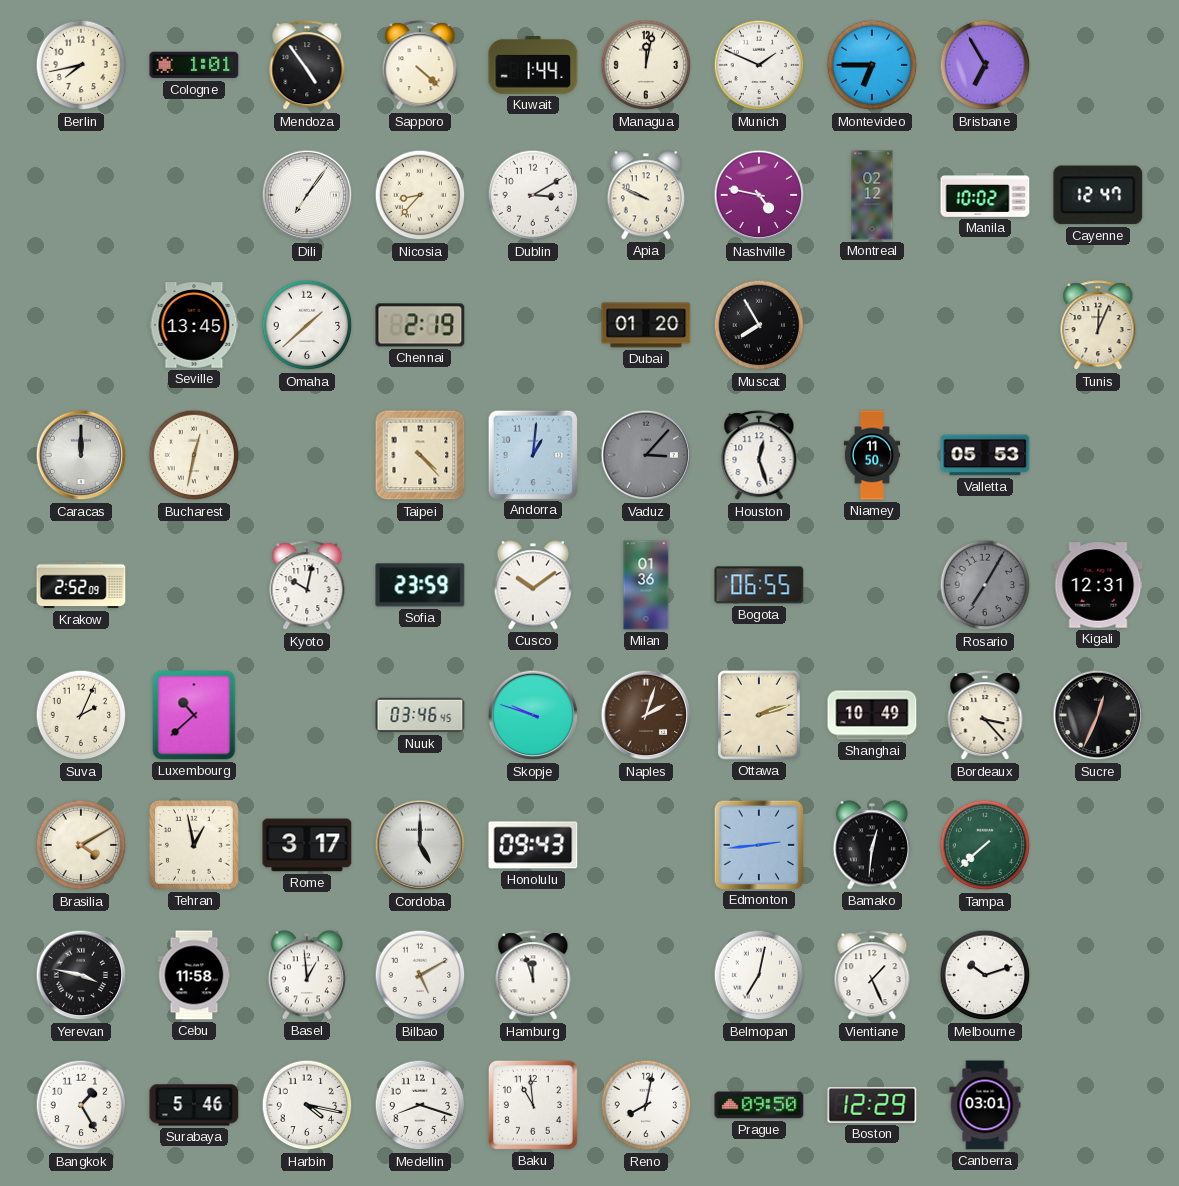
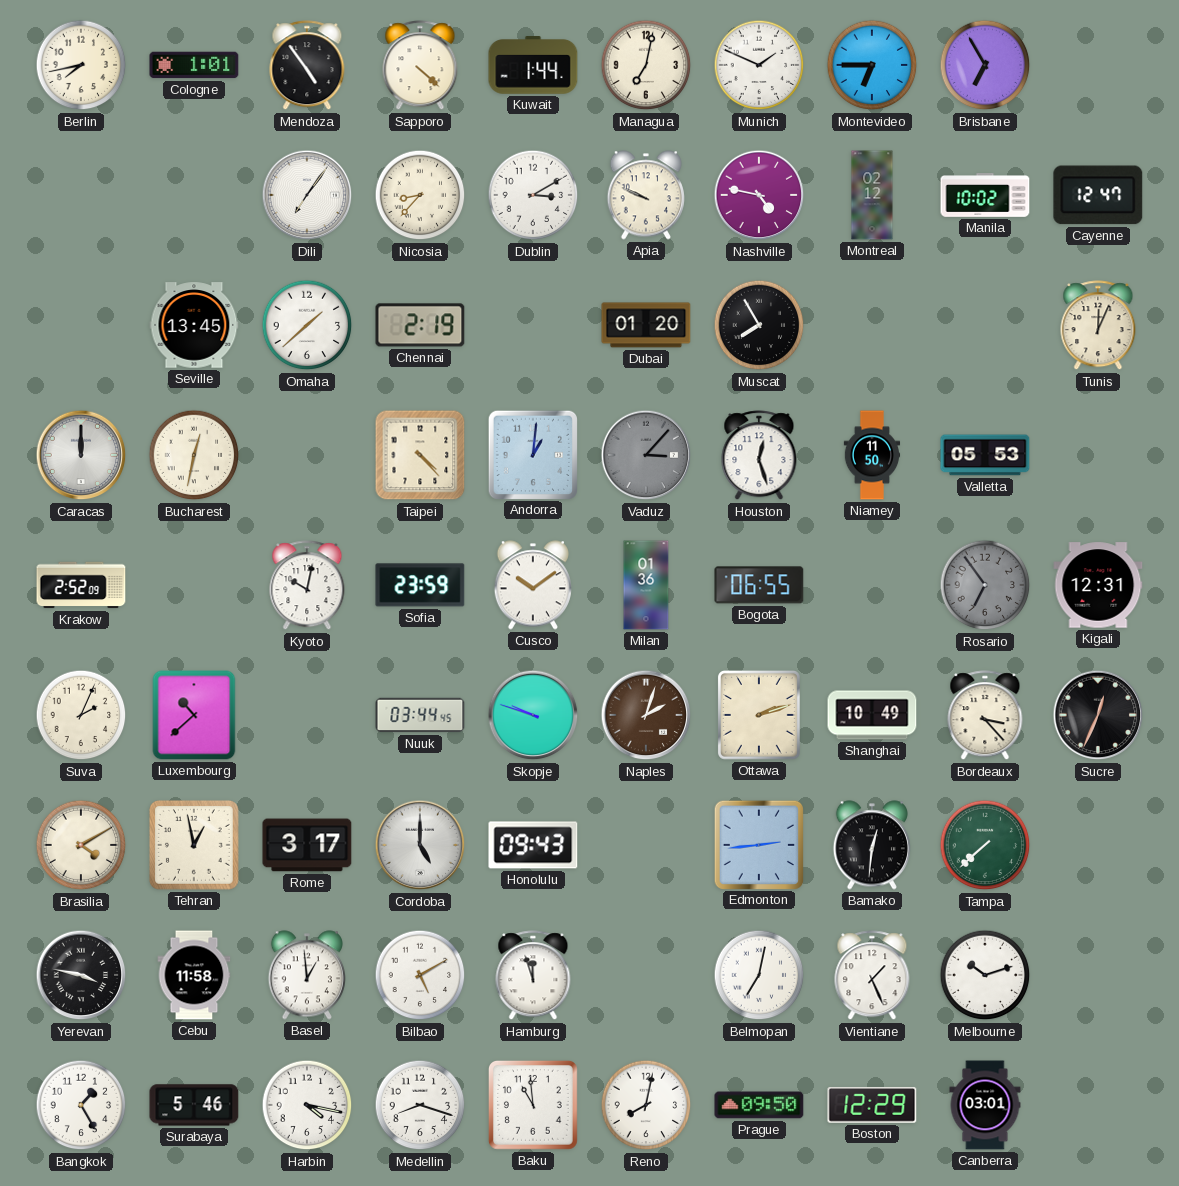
Managua: 12:02 -> 7:02
Rosario: 7:05 -> 6:54
Nuuk: 03:46 -> 03:44
